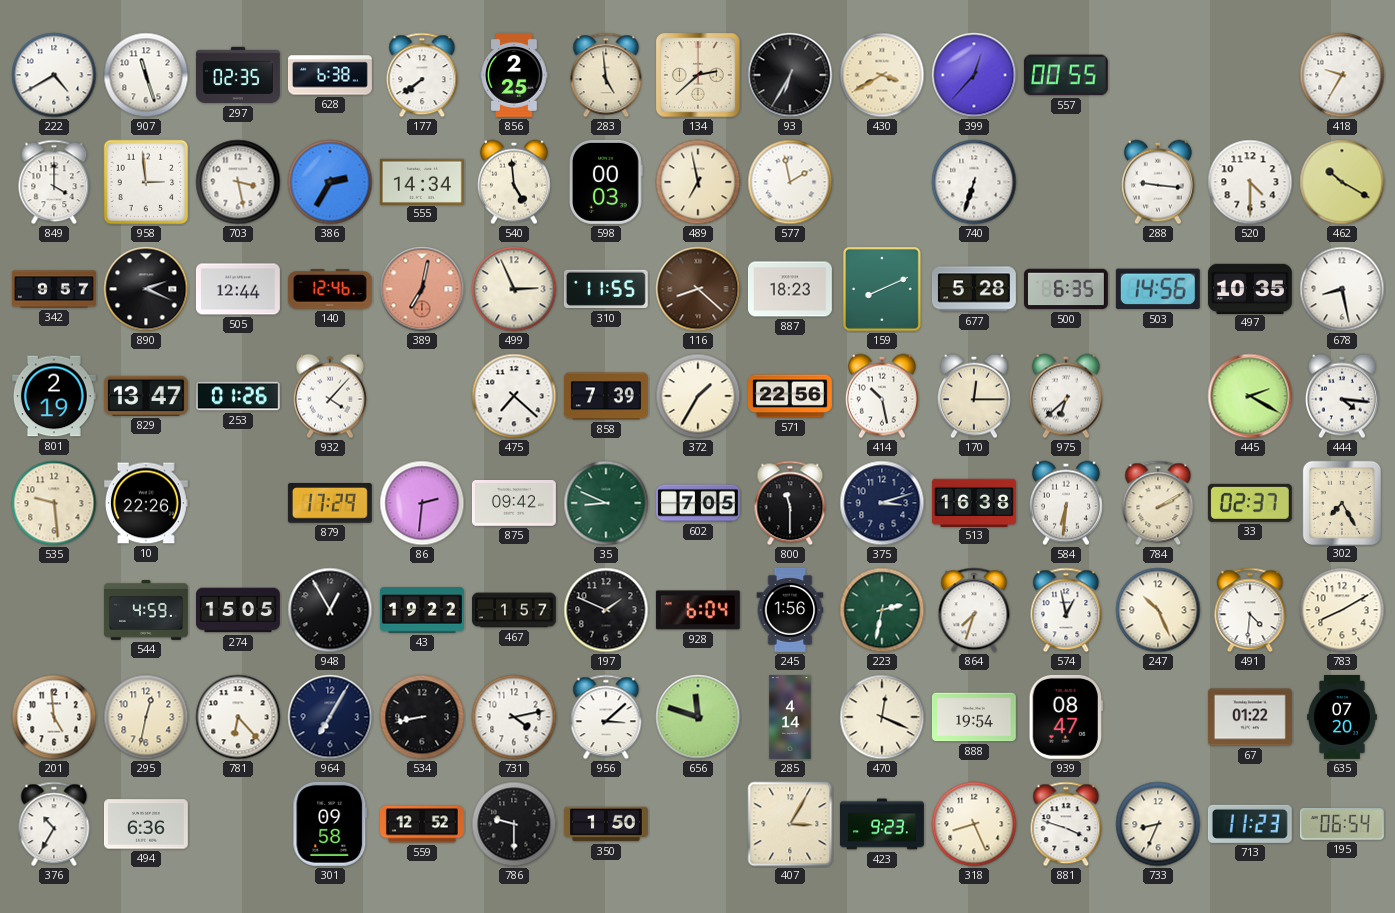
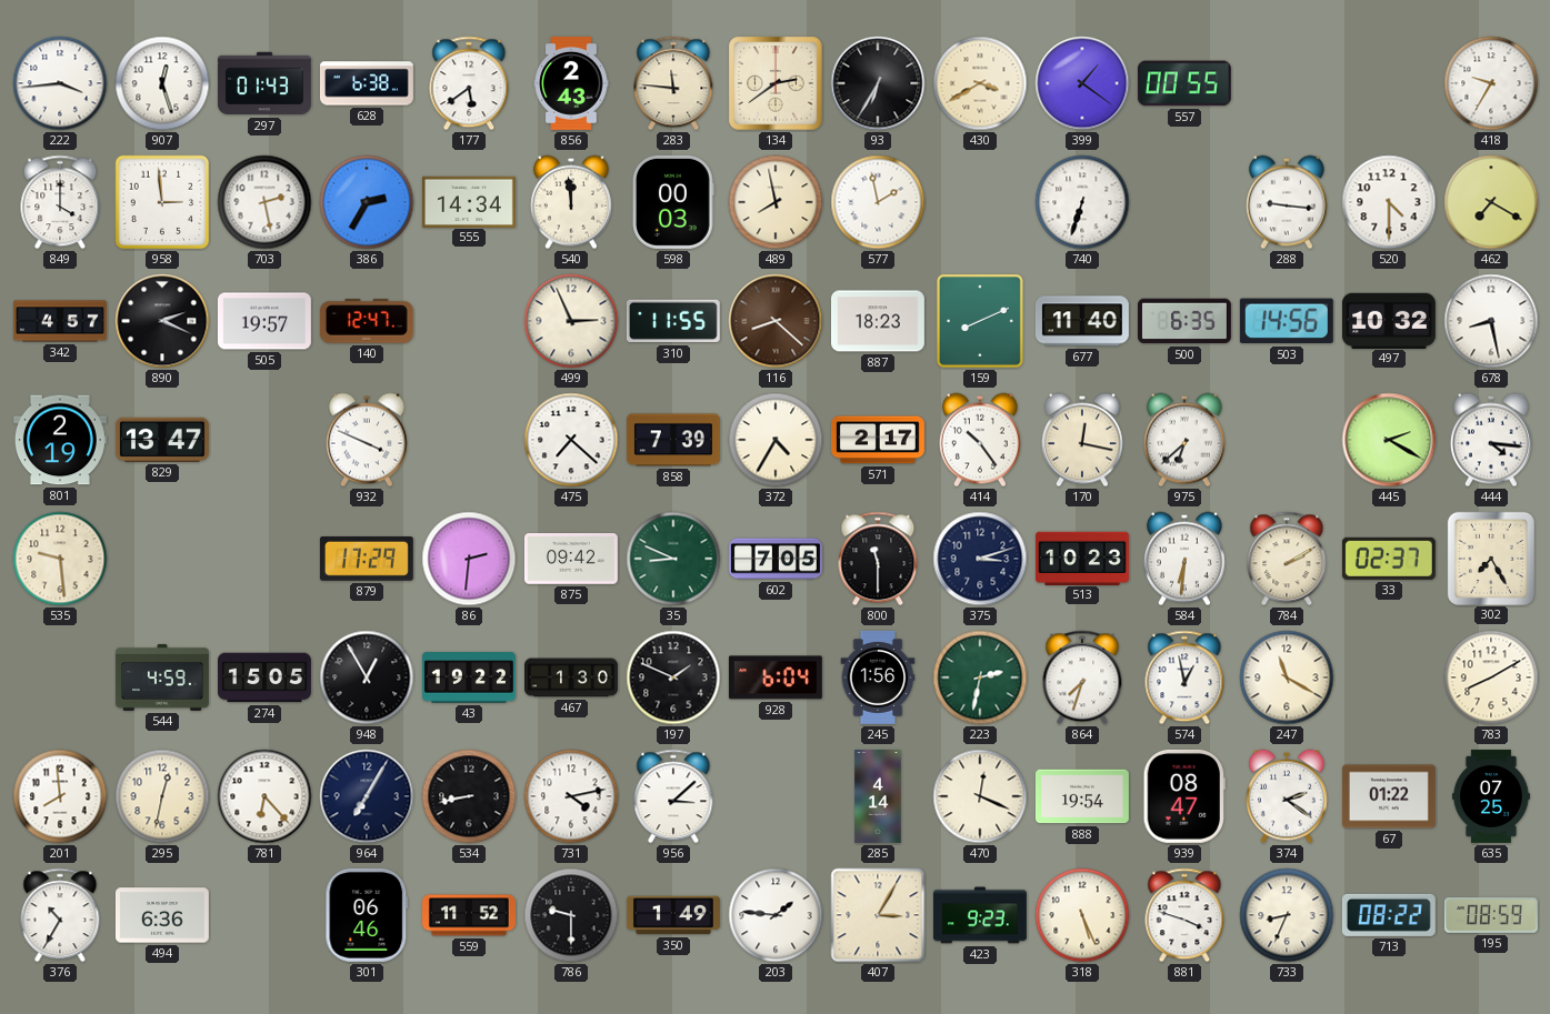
222: 4:40 -> 3:44
907: 11:27 -> 12:27
297: 02:35 -> 01:43
177: 7:39 -> 5:39
856: 2:25 -> 2:43
283: 4:59 -> 11:46
134: 2:38 -> 2:39
399: 12:37 -> 1:21
703: 3:28 -> 2:28
540: 4:59 -> 11:59
489: 6:58 -> 7:58
462: 10:20 -> 7:20
342: 9:57 -> 4:57
505: 12:44 -> 19:57
140: 12:46 -> 12:47
389: 7:02 -> none
677: 5:28 -> 11:40
497: 10:35 -> 10:32
253: 01:26 -> none
932: 4:07 -> 3:49
372: 1:35 -> 4:35
571: 22:56 -> 2:17
414: 10:28 -> 10:24
170: 12:15 -> 12:17
10: 22:26 -> none
513: 16:38 -> 10:23
467: 1:57 -> 1:30
247: 10:26 -> 11:20
491: 4:31 -> none
201: 4:59 -> 7:59
656: 11:48 -> none
374: none -> 2:21
635: 07:20 -> 07:25
301: 09:58 -> 06:46
559: 12:52 -> 11:52
350: 1:50 -> 1:49
203: none -> 1:46
318: 8:26 -> 5:26
713: 11:23 -> 08:22
195: 06:54 -> 08:59
